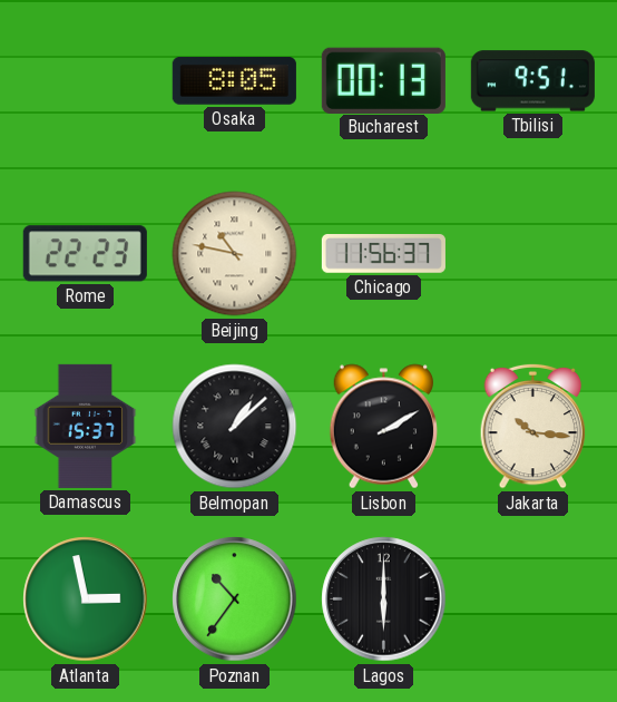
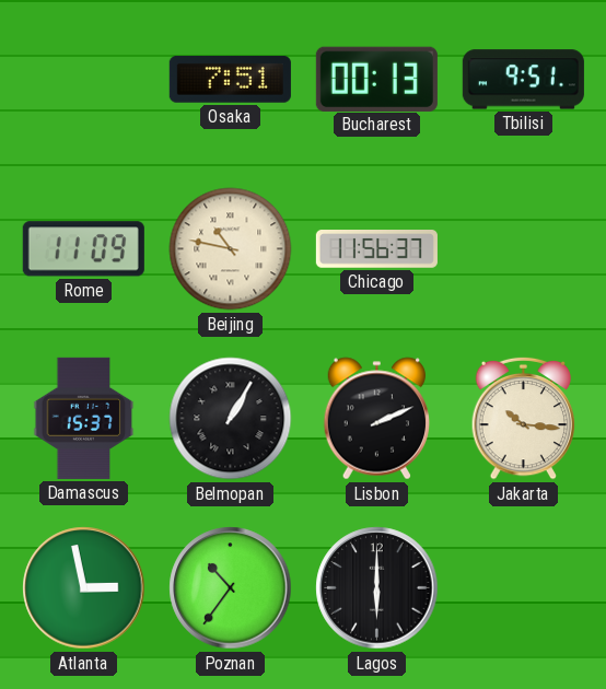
Osaka: 8:05 -> 7:51
Rome: 22:23 -> 11:09
Belmopan: 1:08 -> 1:05
Lisbon: 2:10 -> 2:11
